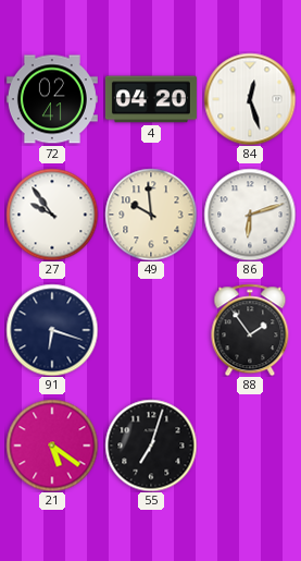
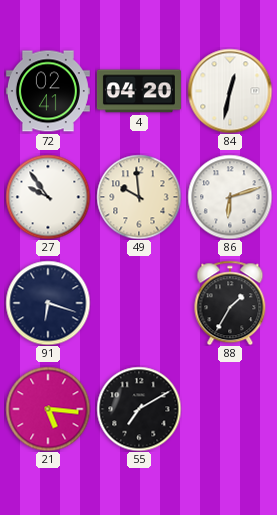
84: 12:27 -> 12:32
88: 1:54 -> 1:35
21: 5:21 -> 5:16
55: 7:03 -> 7:10
